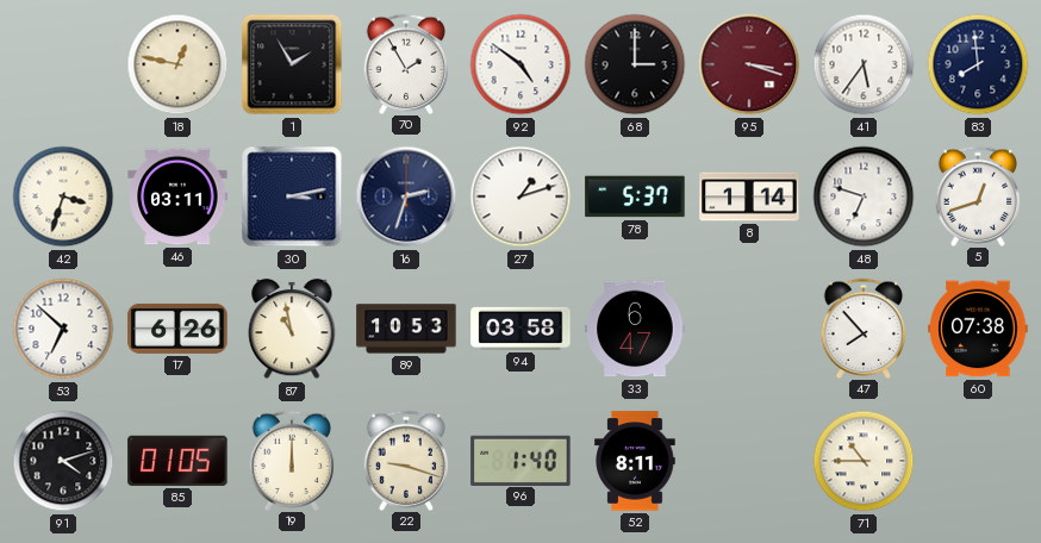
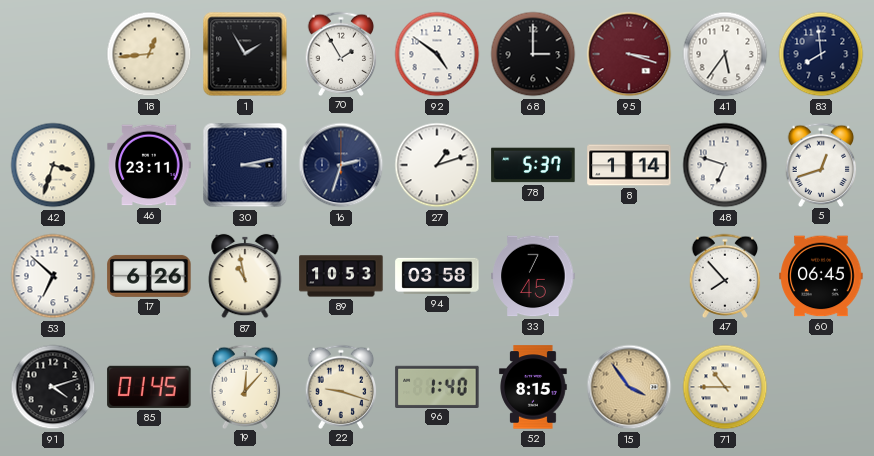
18: 12:47 -> 12:44
46: 03:11 -> 23:11
33: 6:47 -> 7:45
60: 07:38 -> 06:45
85: 01:05 -> 01:45
19: 12:00 -> 12:07
52: 8:11 -> 8:15
15: none -> 3:54
